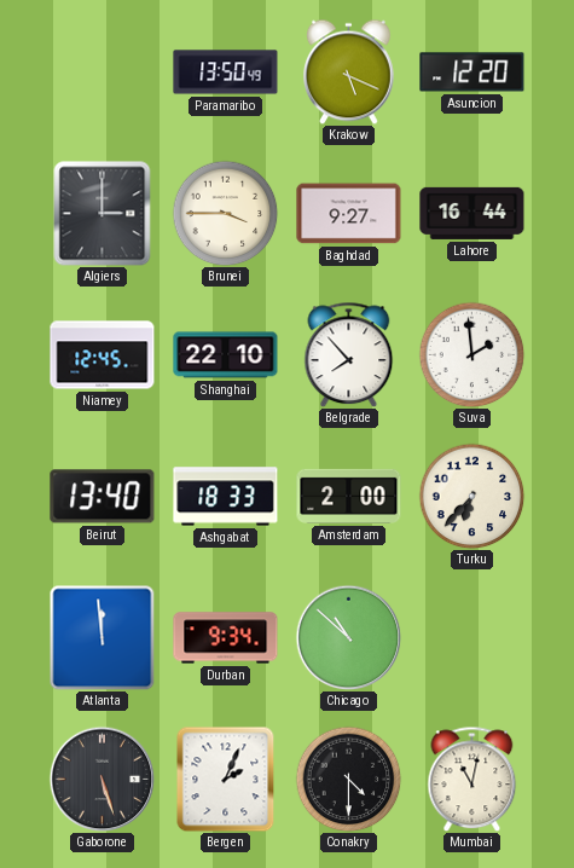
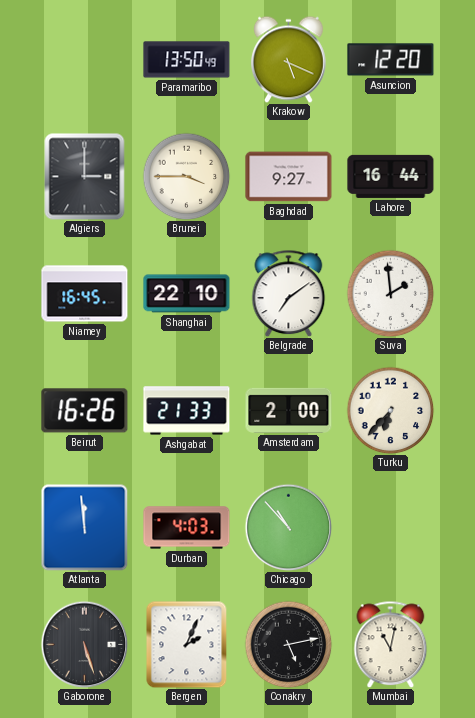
Niamey: 12:45 -> 16:45
Belgrade: 7:53 -> 7:09
Beirut: 13:40 -> 16:26
Ashgabat: 18:33 -> 21:33
Durban: 9:34 -> 4:03
Chicago: 10:52 -> 10:53
Conakry: 4:30 -> 5:13
